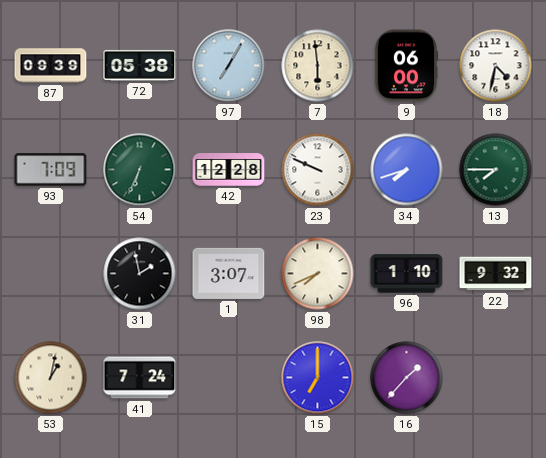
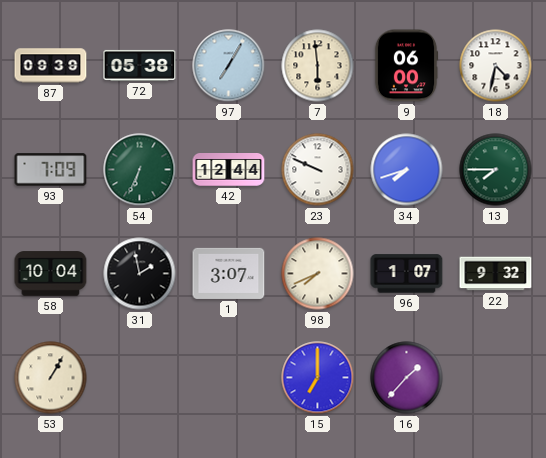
42: 12:28 -> 12:44
58: none -> 10:04
96: 1:10 -> 1:07
53: 1:02 -> 1:05
41: 7:24 -> none
